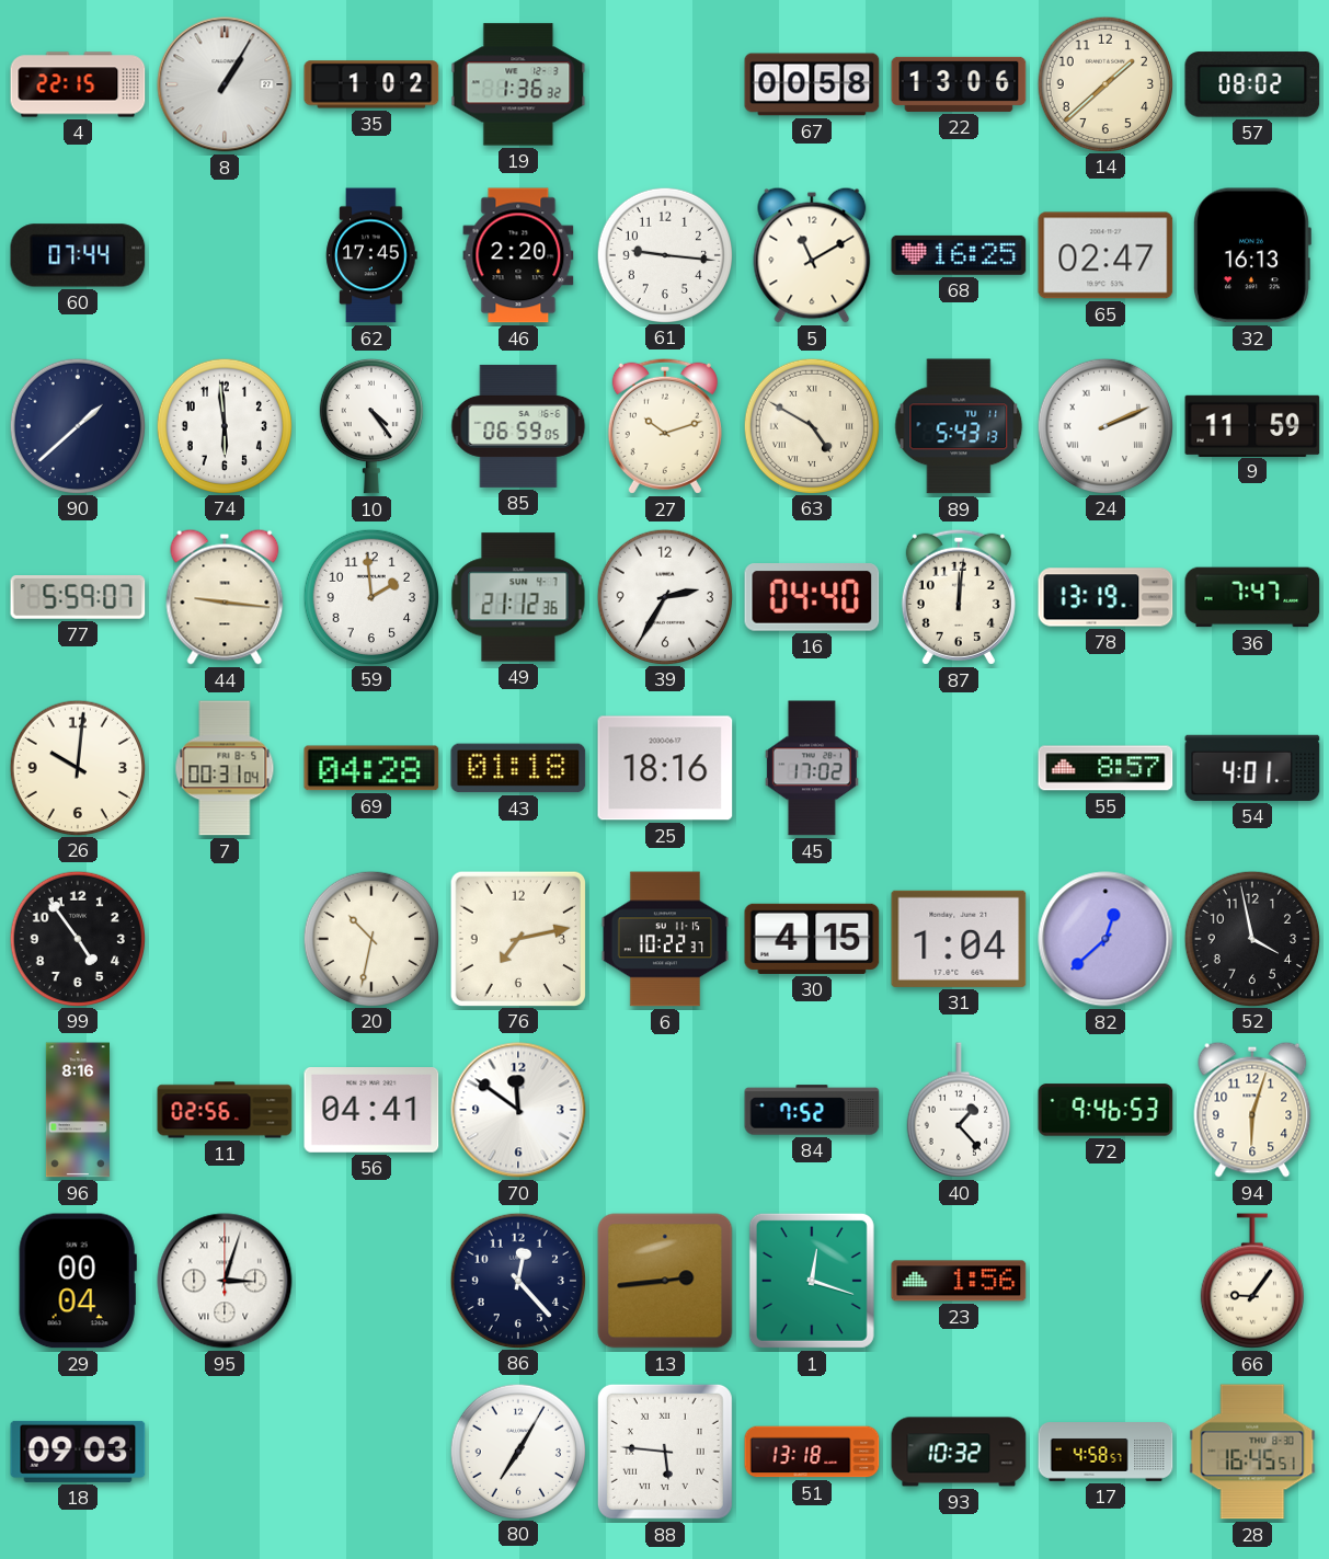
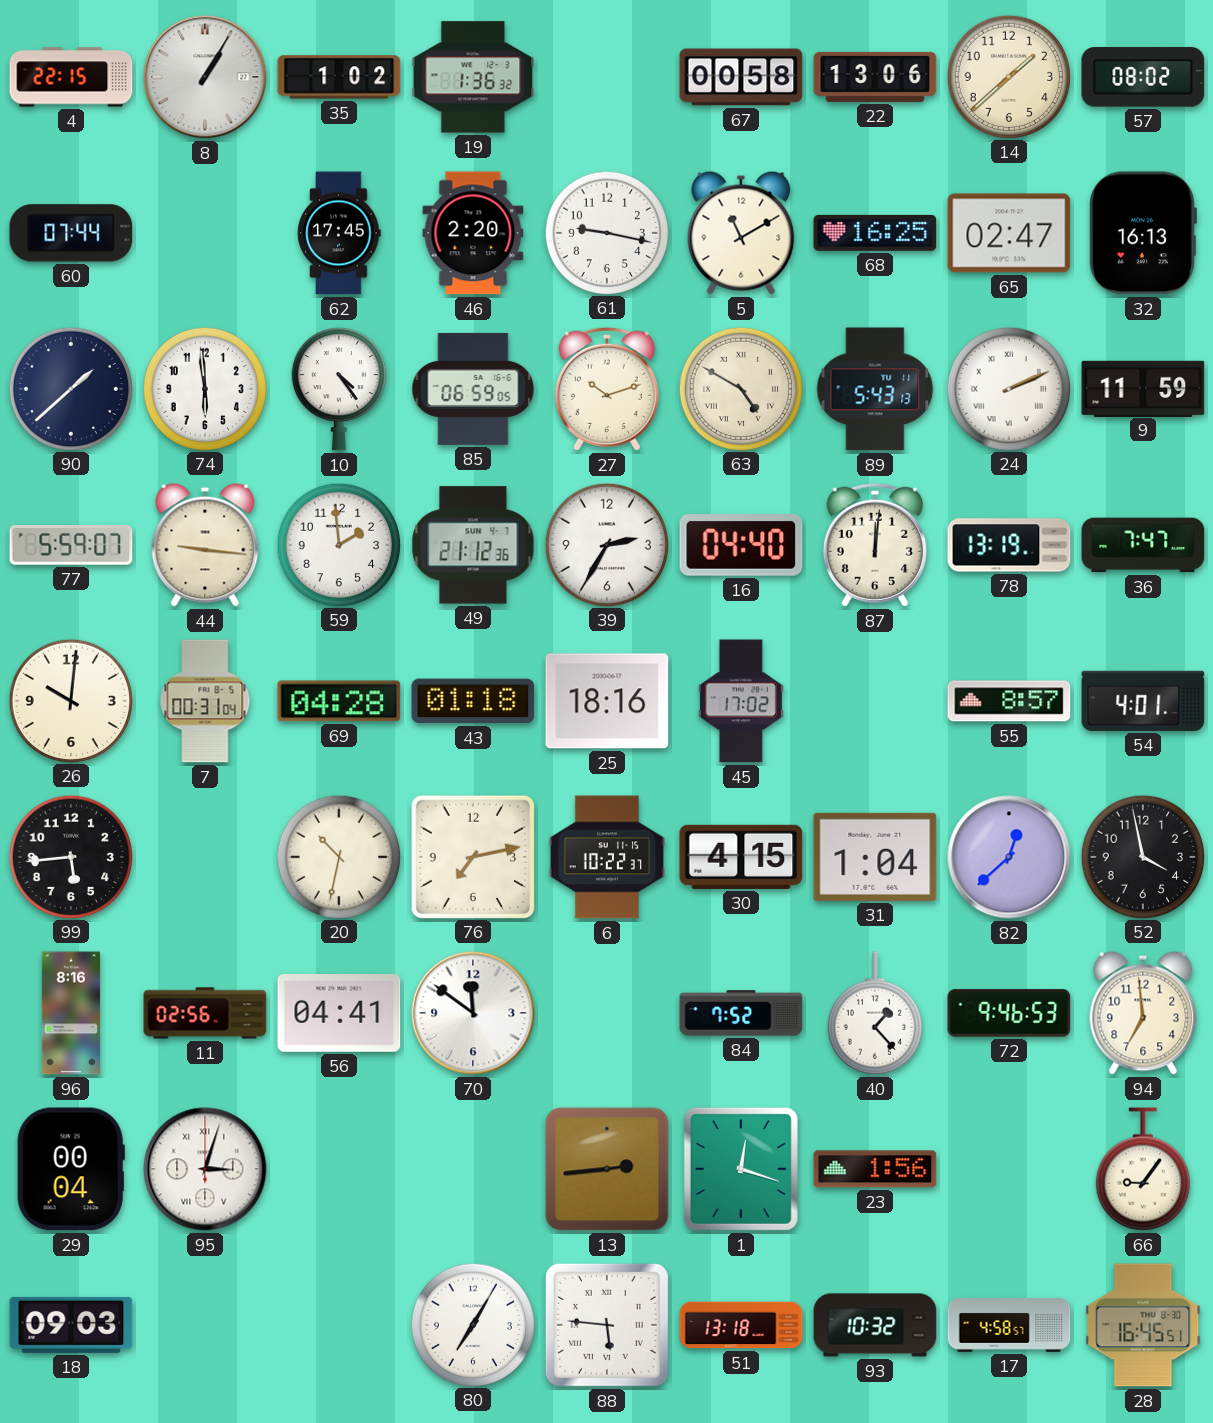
61: 9:16 -> 9:17
99: 4:54 -> 5:44
94: 6:03 -> 6:59
86: 12:23 -> none
